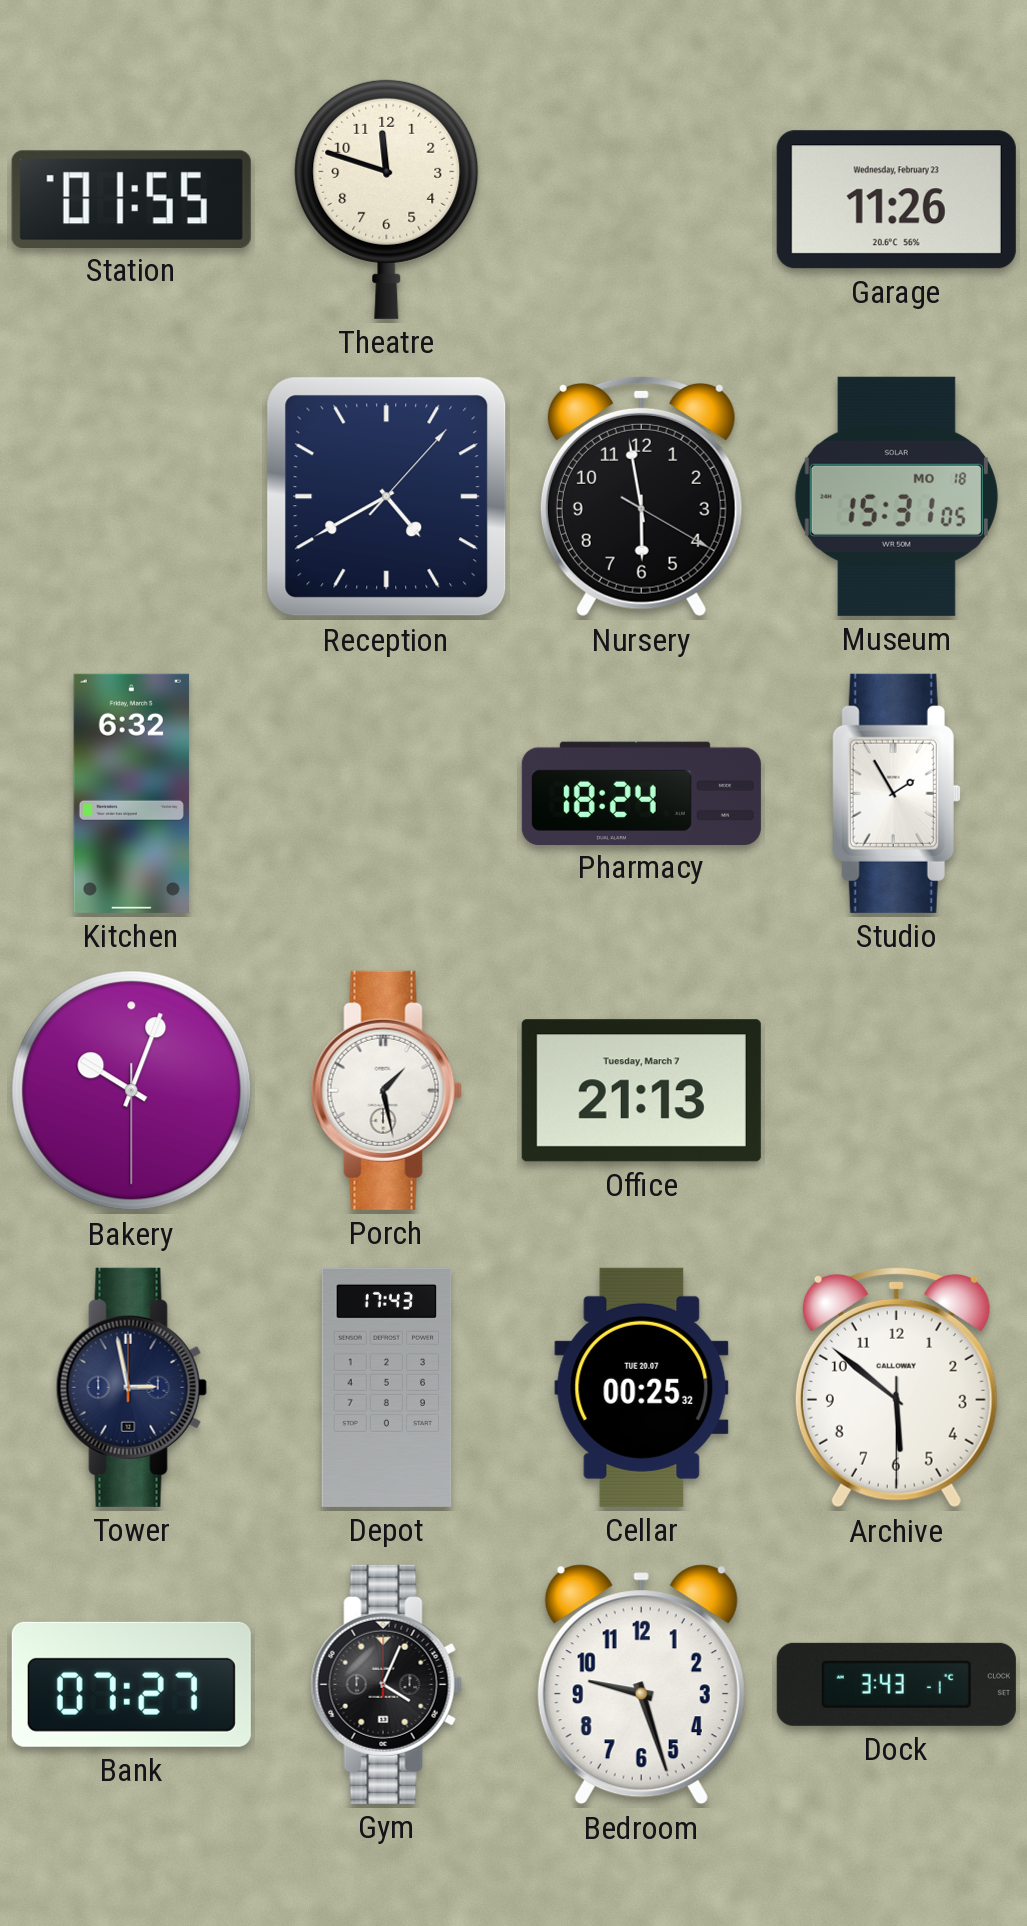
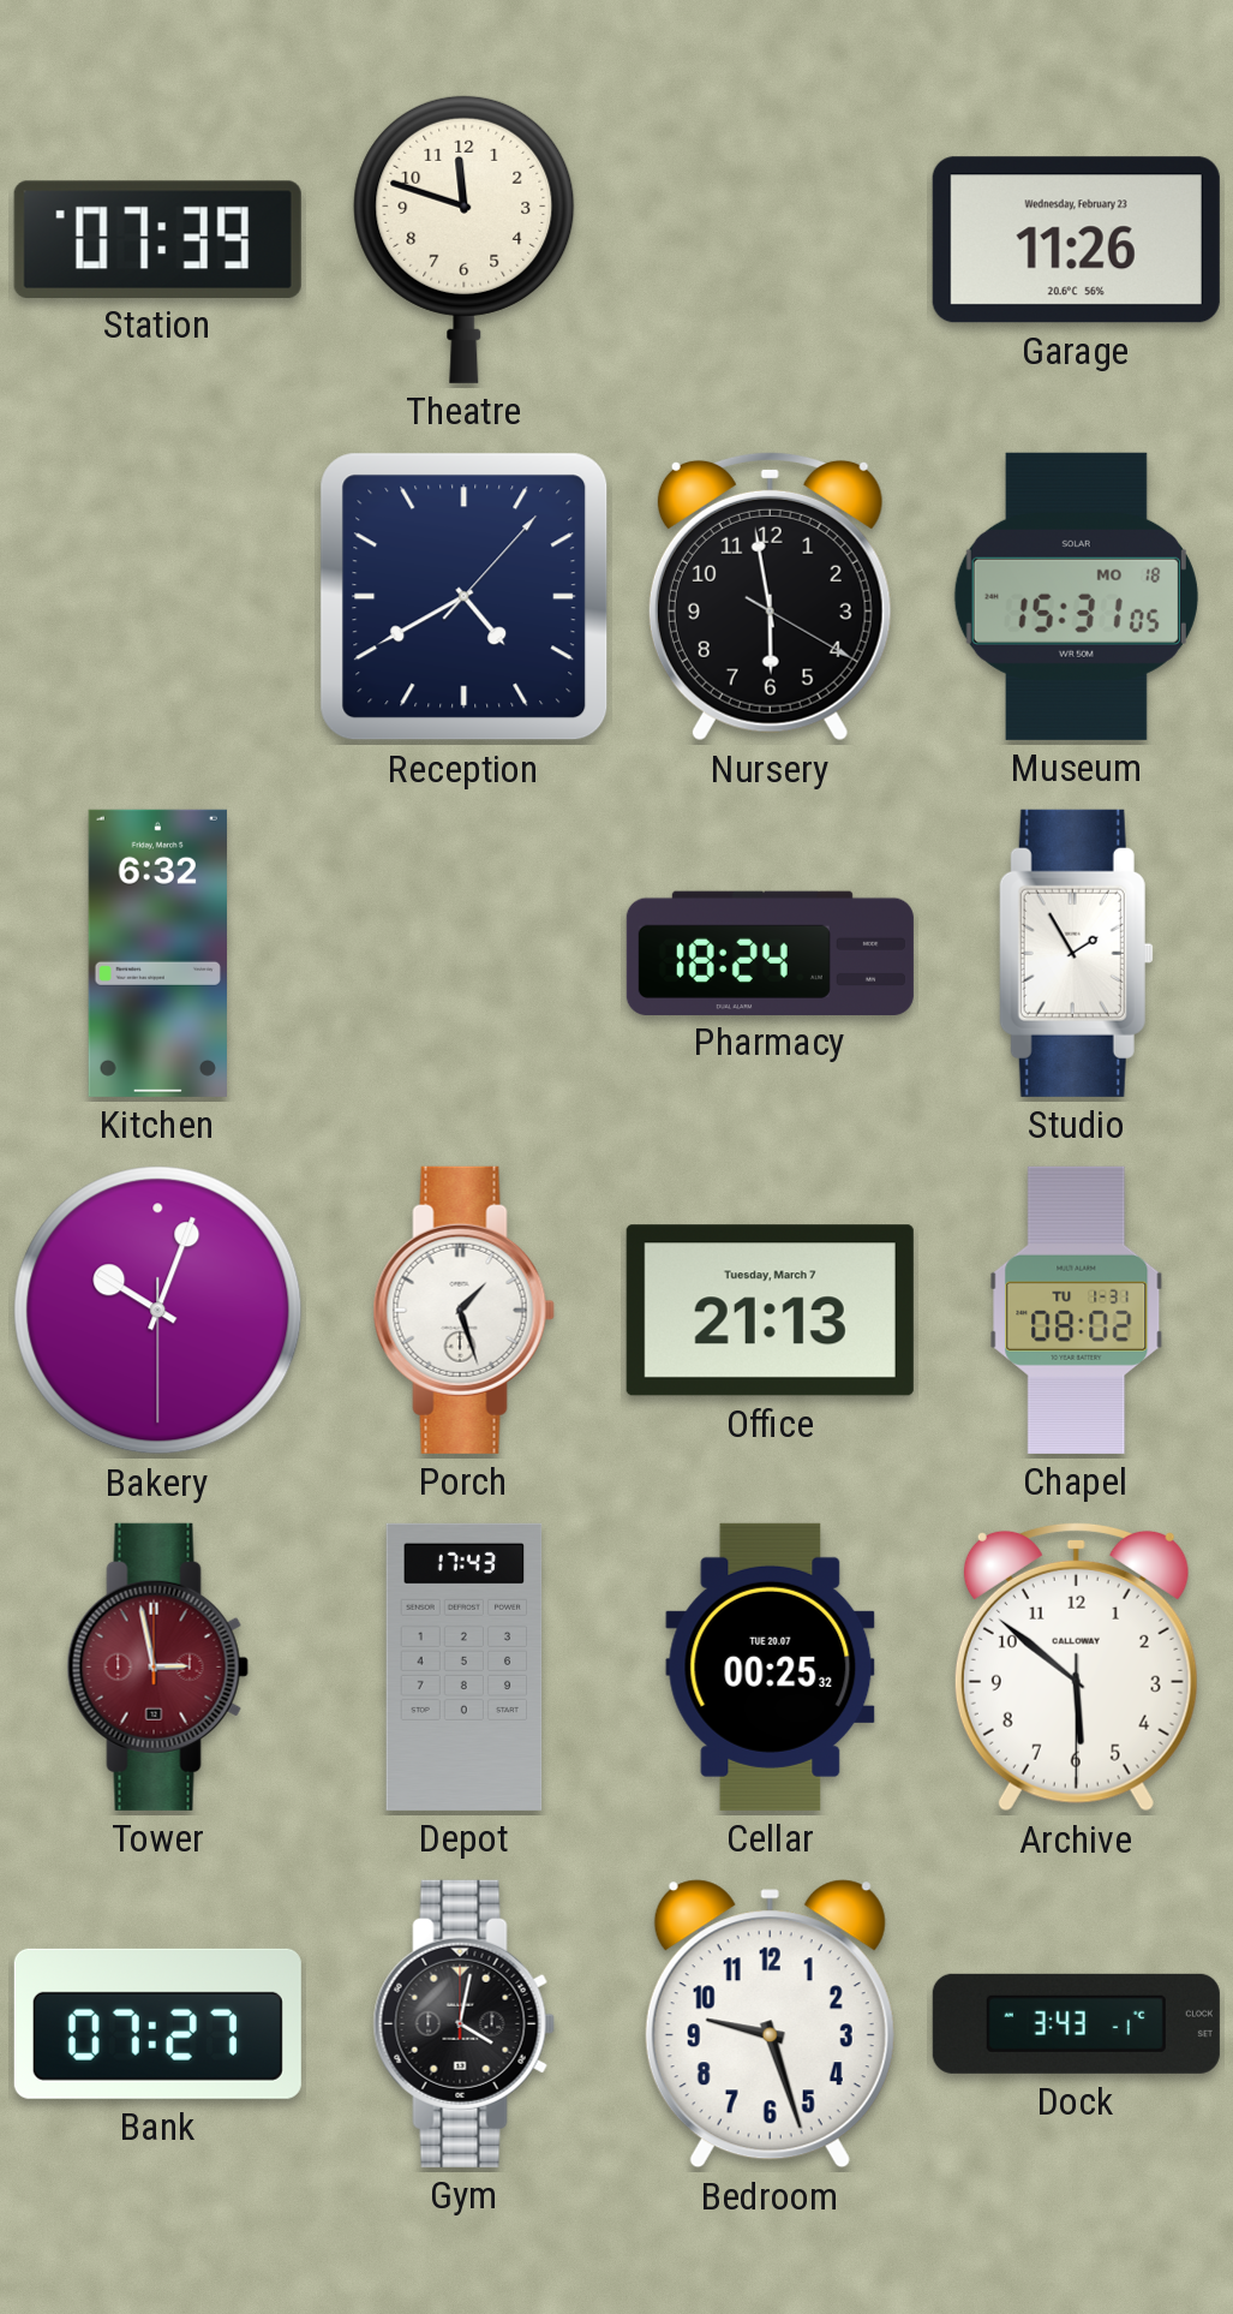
Station: 01:55 -> 07:39
Porch: 1:28 -> 1:27
Chapel: none -> 08:02
Tower dial: navy -> burgundy
Gym: 4:04 -> 4:02
